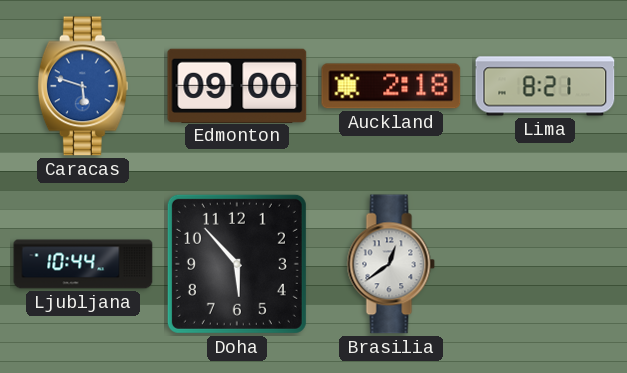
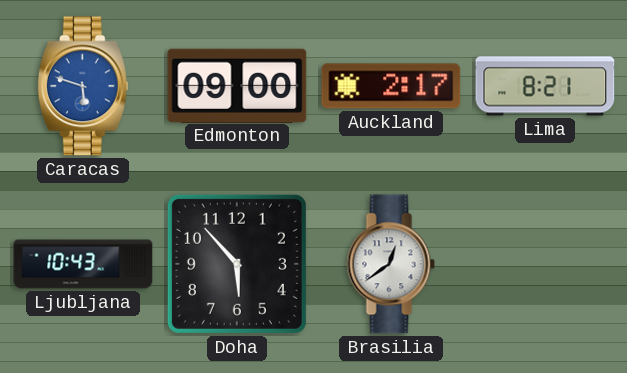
Auckland: 2:18 -> 2:17
Ljubljana: 10:44 -> 10:43
